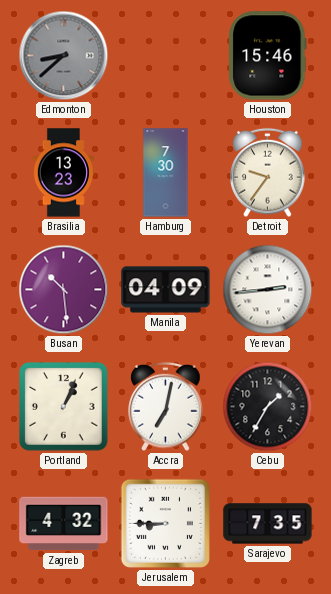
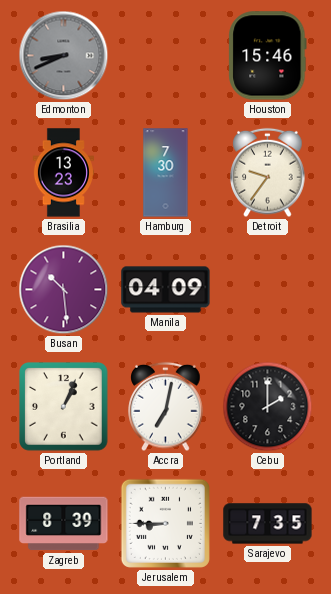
Edmonton: 8:38 -> 8:41
Yerevan: 2:44 -> none
Cebu: 1:35 -> 2:00
Zagreb: 4:32 -> 8:39
